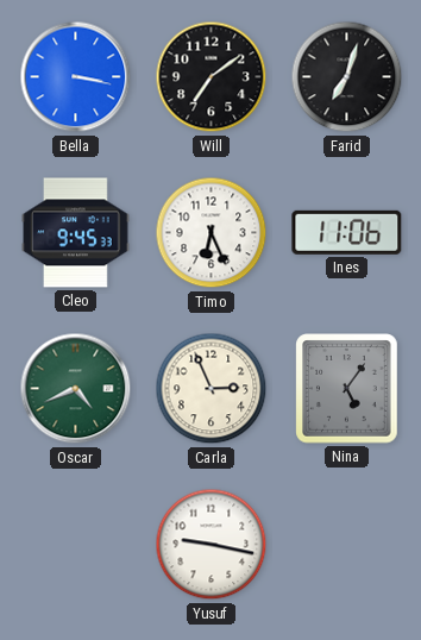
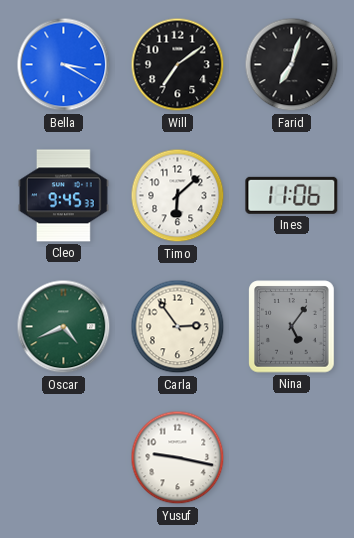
Bella: 3:17 -> 3:20
Timo: 6:26 -> 6:08
Carla: 2:56 -> 2:54
